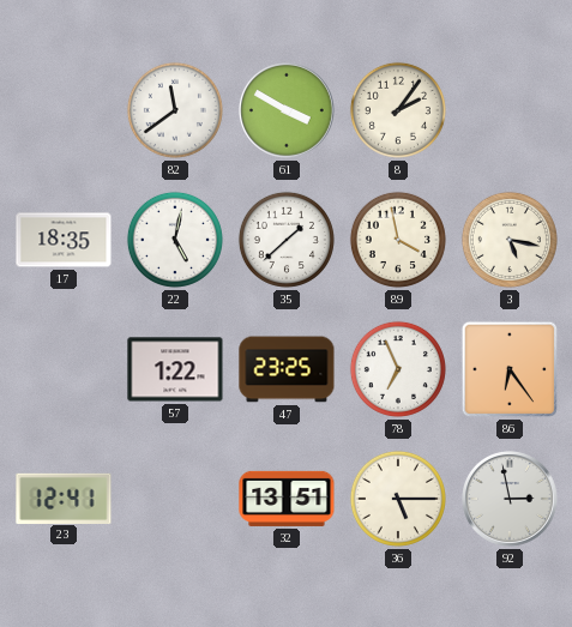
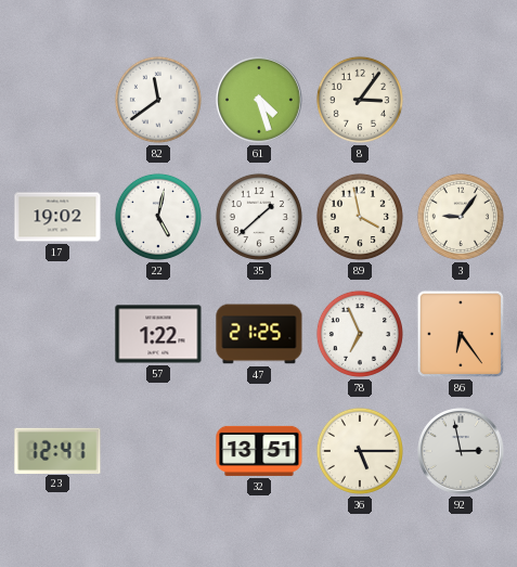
61: 3:50 -> 4:27
8: 2:06 -> 3:06
17: 18:35 -> 19:02
3: 5:17 -> 9:06
47: 23:25 -> 21:25
